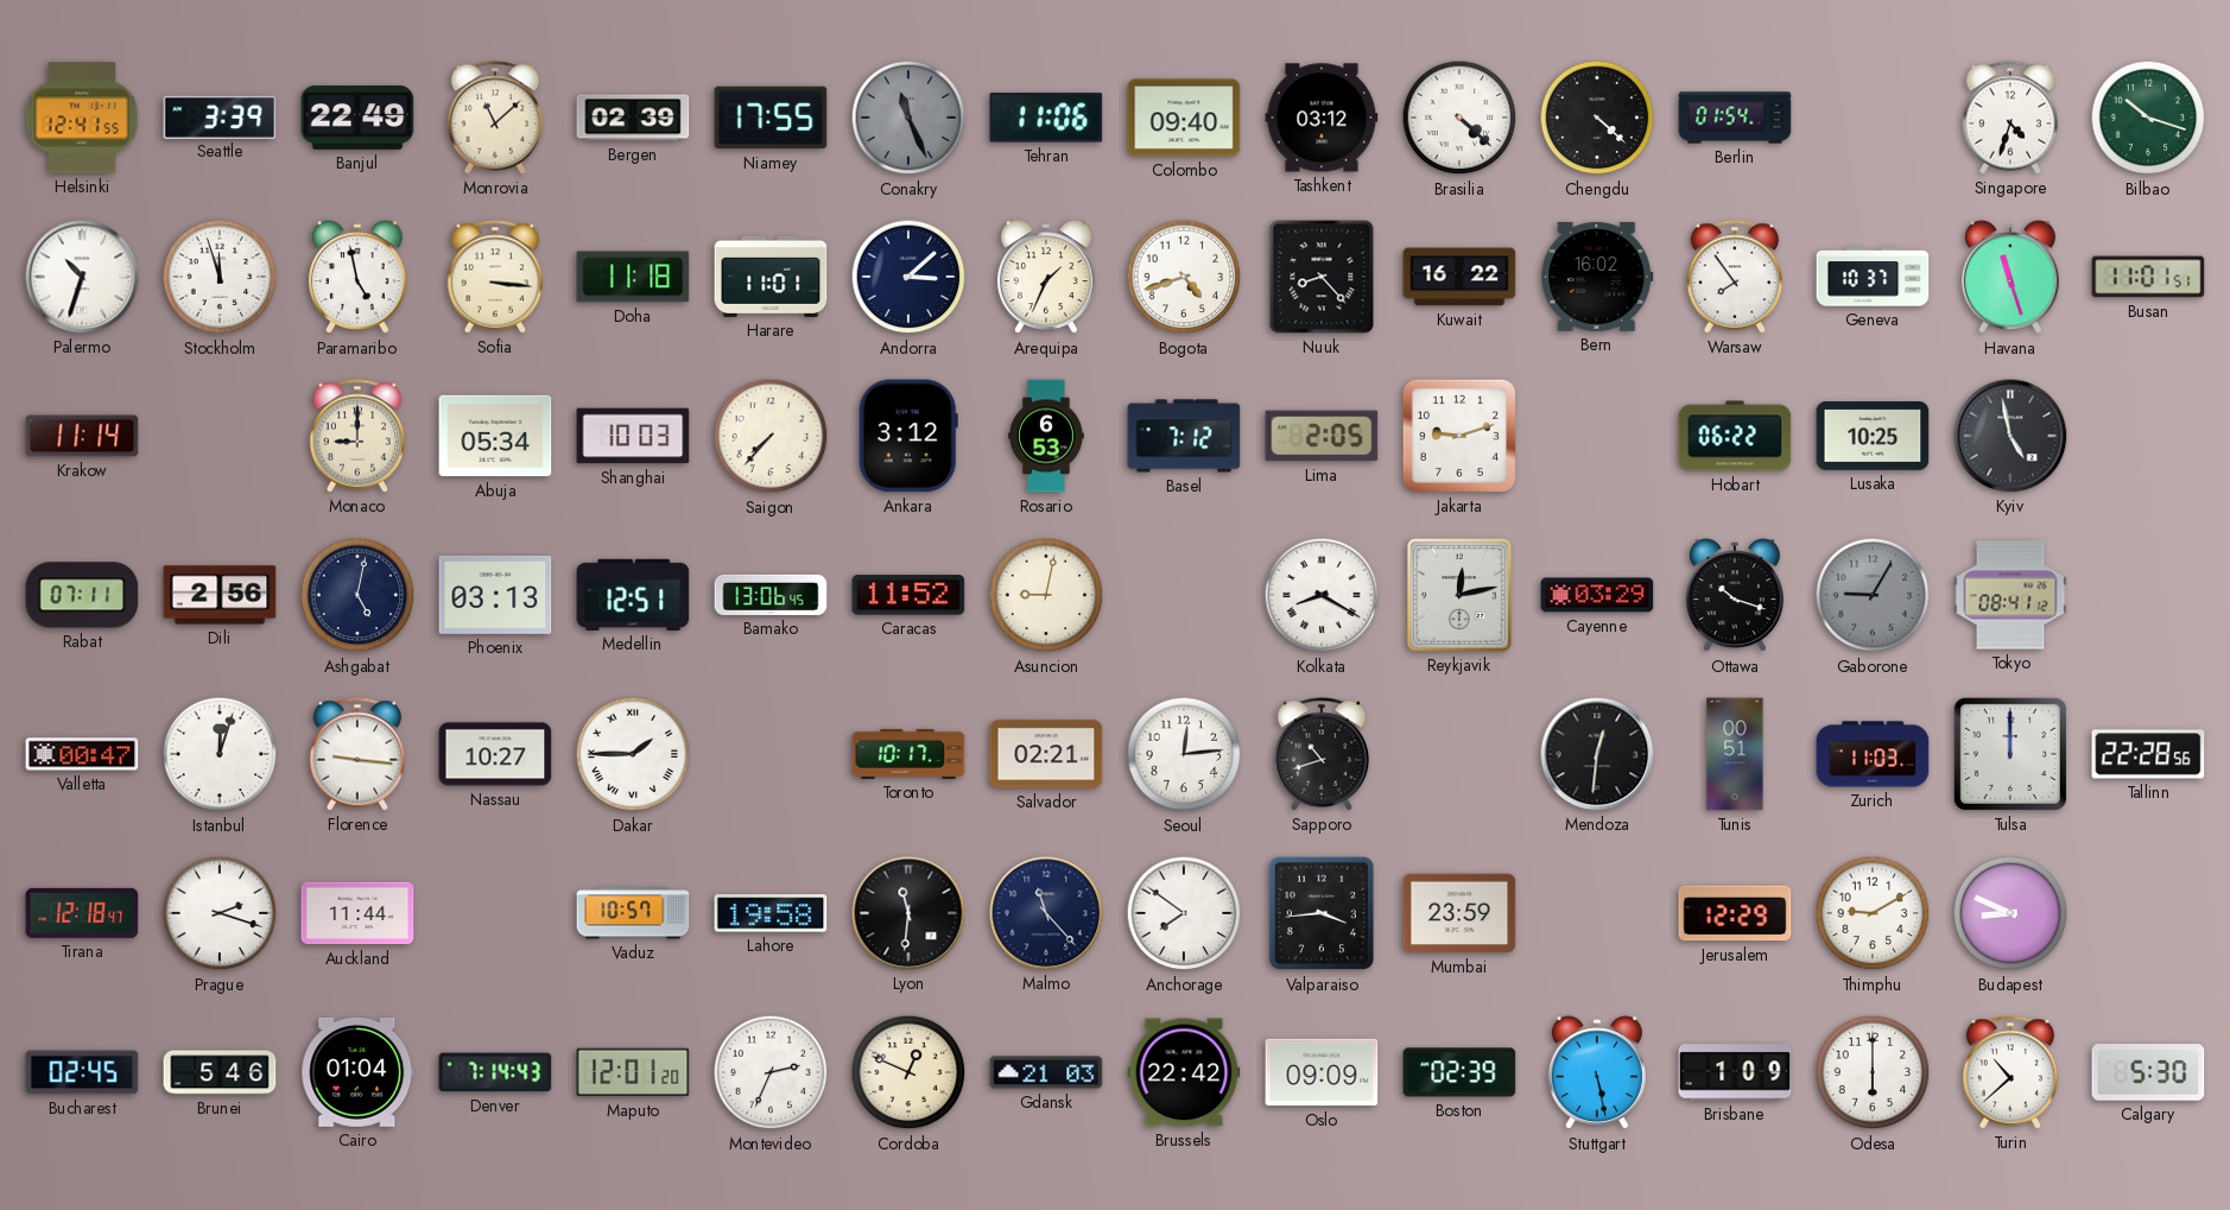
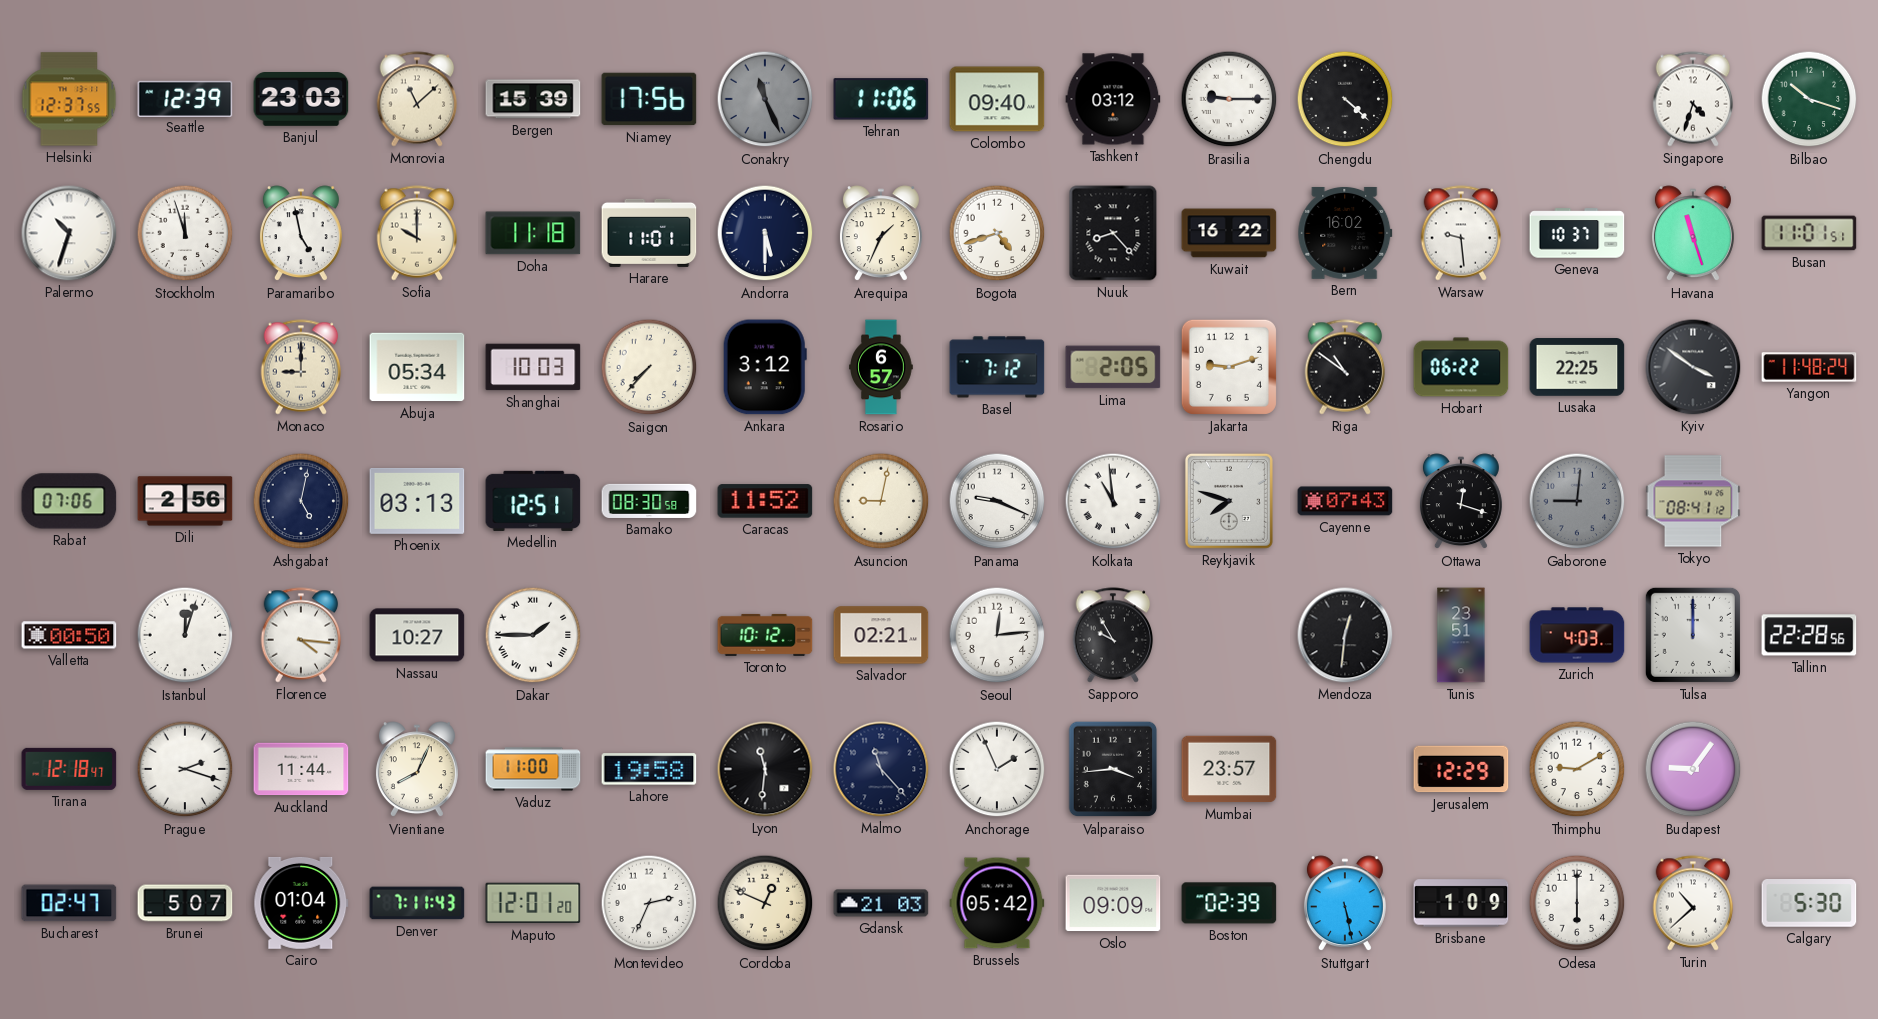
Helsinki: 12:41 -> 12:37
Seattle: 3:39 -> 12:39
Banjul: 22:49 -> 23:03
Bergen: 02:39 -> 15:39
Niamey: 17:55 -> 17:56
Brasilia: 4:22 -> 9:15
Berlin: 01:54 -> none
Sofia: 3:16 -> 10:00
Andorra: 3:08 -> 5:30
Warsaw: 7:54 -> 9:29
Krakow: 11:14 -> none
Rosario: 6:53 -> 6:57
Riga: none -> 10:51
Lusaka: 10:25 -> 22:25
Kyiv: 4:58 -> 3:51
Yangon: none -> 11:48
Rabat: 07:11 -> 07:06
Bamako: 13:06 -> 08:30
Panama: none -> 9:19
Kolkata: 8:20 -> 10:59
Reykjavik: 12:13 -> 7:48
Cayenne: 03:29 -> 07:43
Ottawa: 10:18 -> 12:18
Gaborone: 9:05 -> 9:01
Valletta: 00:47 -> 00:50
Florence: 9:16 -> 4:16
Toronto: 10:17 -> 10:12
Sapporo: 10:42 -> 9:55
Tunis: 00:51 -> 23:51
Zurich: 11:03 -> 4:03
Vientiane: none -> 8:04
Vaduz: 10:57 -> 11:00
Anchorage: 7:51 -> 1:56
Mumbai: 23:59 -> 23:57
Budapest: 8:49 -> 9:06
Bucharest: 02:45 -> 02:47
Brunei: 5:46 -> 5:07
Denver: 7:14 -> 7:11
Brussels: 22:42 -> 05:42
